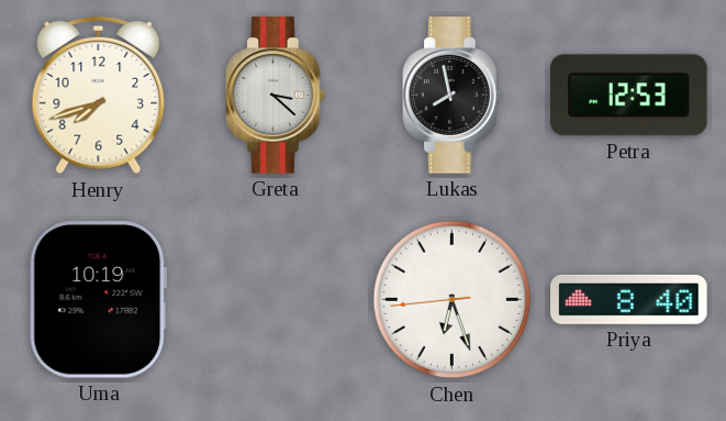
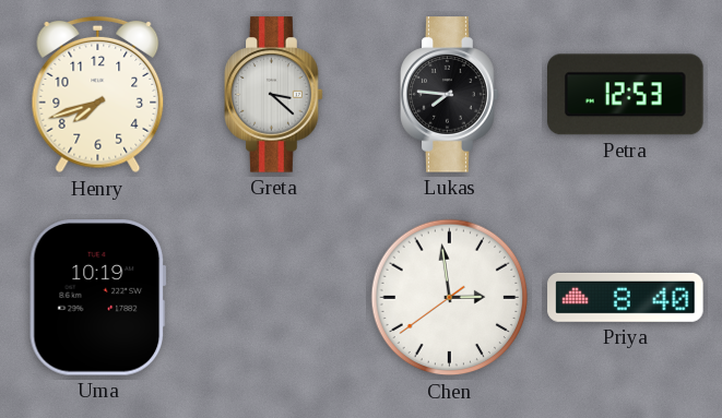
Lukas: 7:58 -> 7:46
Chen: 6:26 -> 2:58
